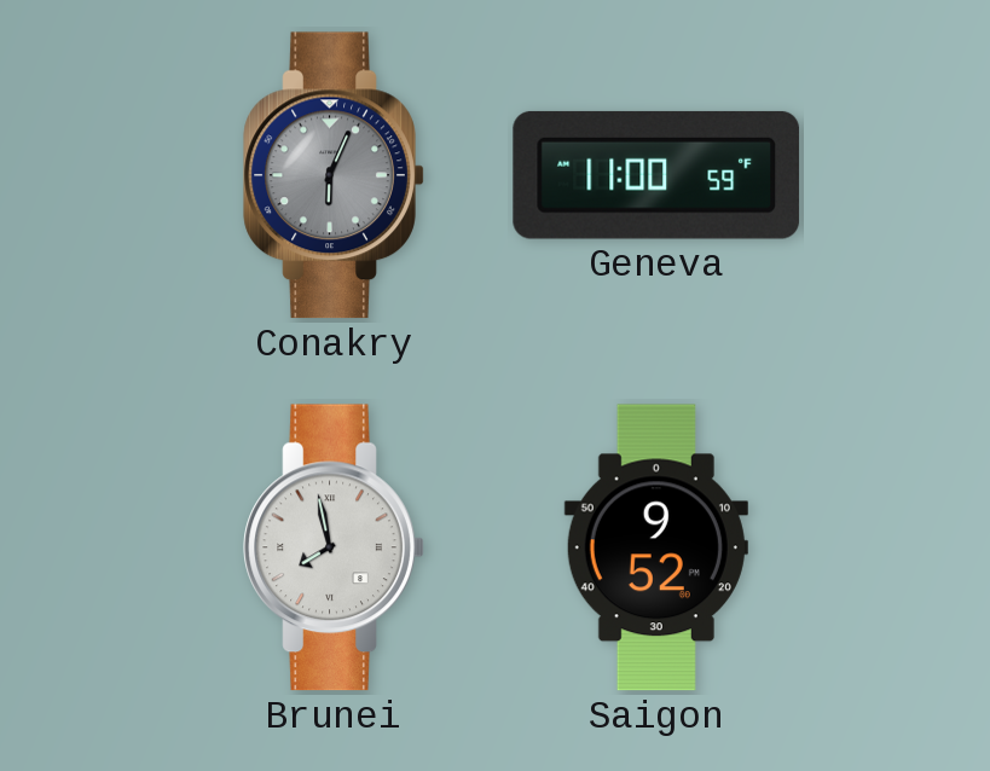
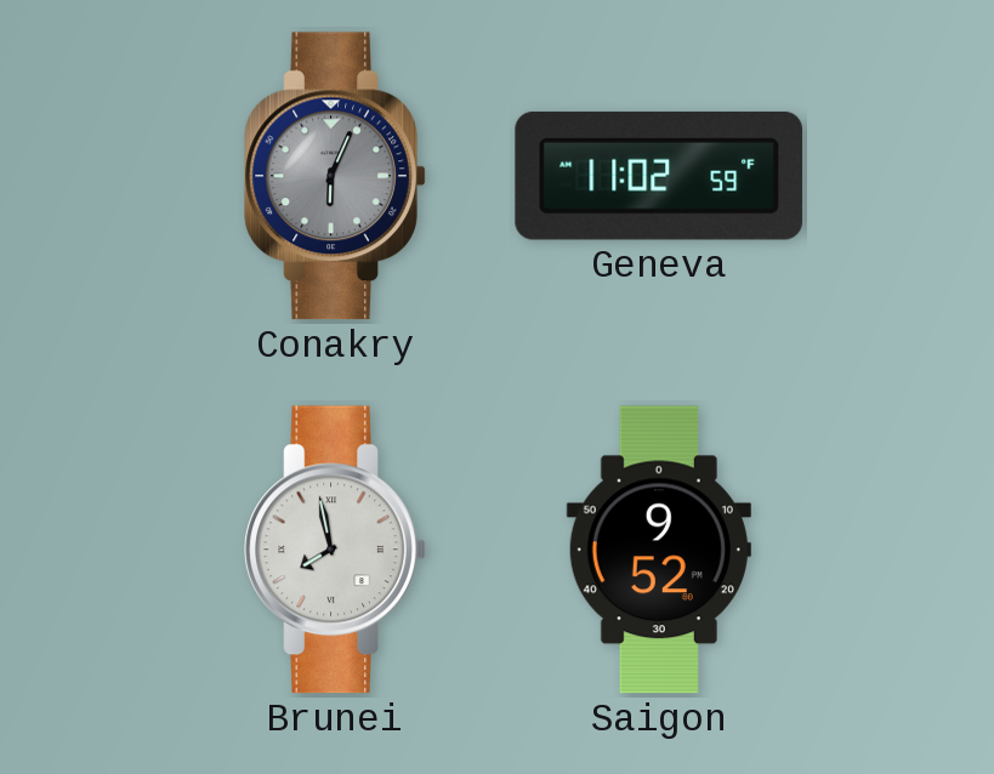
Geneva: 11:00 -> 11:02
